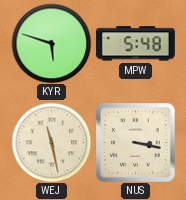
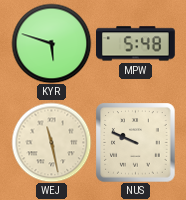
NUS: 3:17 -> 9:49
